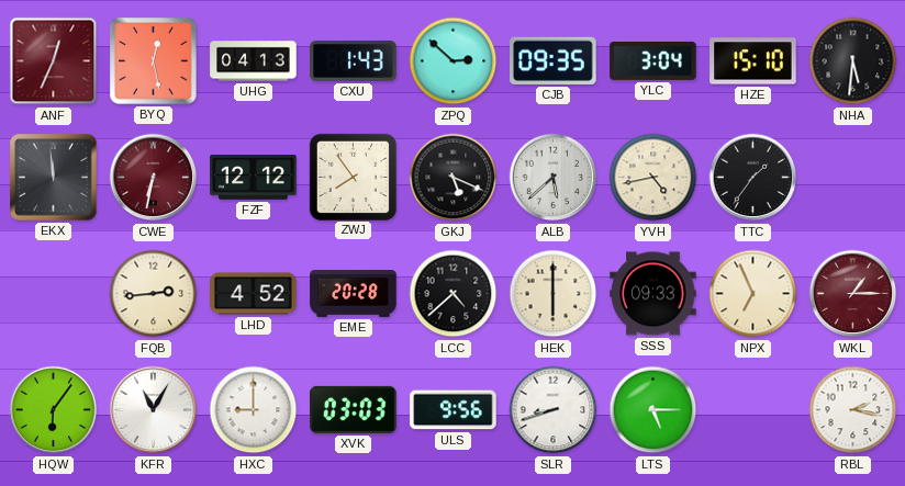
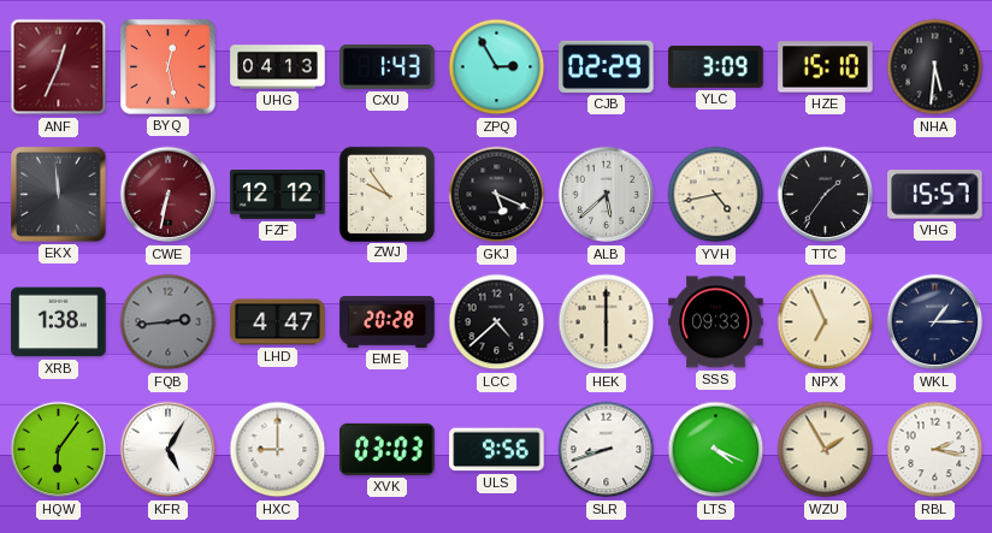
ZPQ: 2:52 -> 2:55
CJB: 09:35 -> 02:29
YLC: 3:04 -> 3:09
ZWJ: 7:54 -> 9:54
VHG: none -> 15:57
XRB: none -> 1:38
FQB dial: cream -> grey
LHD: 4:52 -> 4:47
WKL dial: burgundy -> navy
KFR: 11:05 -> 5:05
LTS: 5:15 -> 4:19
WZU: none -> 1:55
